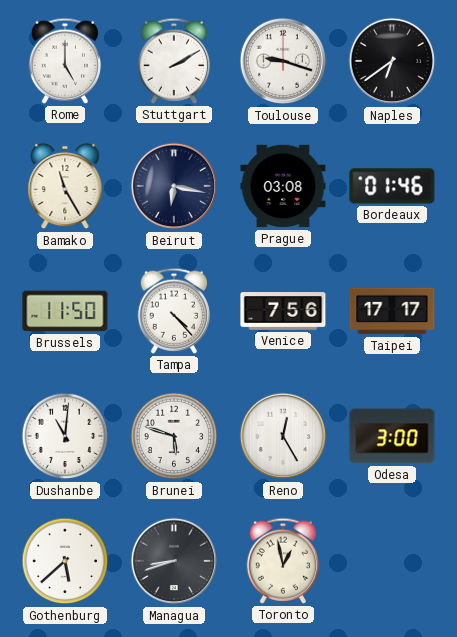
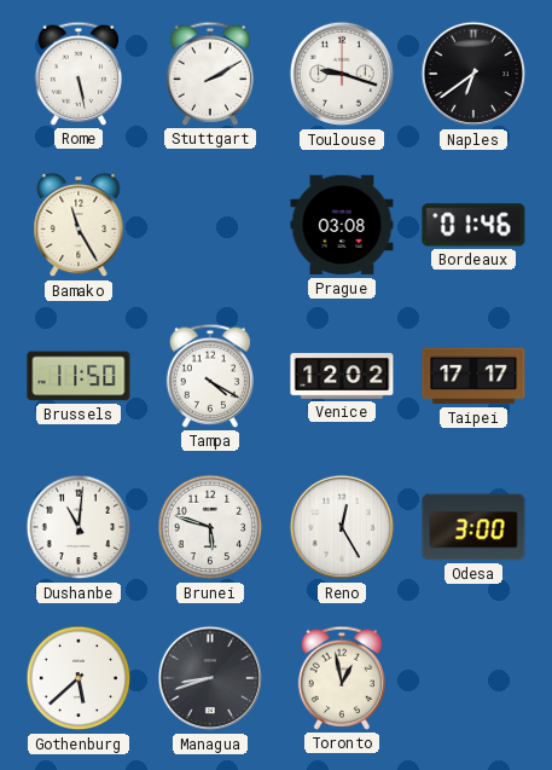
Rome: 5:00 -> 5:28
Beirut: 6:17 -> none
Tampa: 4:23 -> 4:20
Venice: 7:56 -> 12:02
